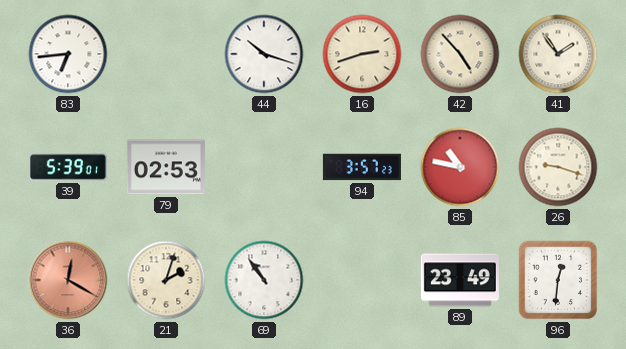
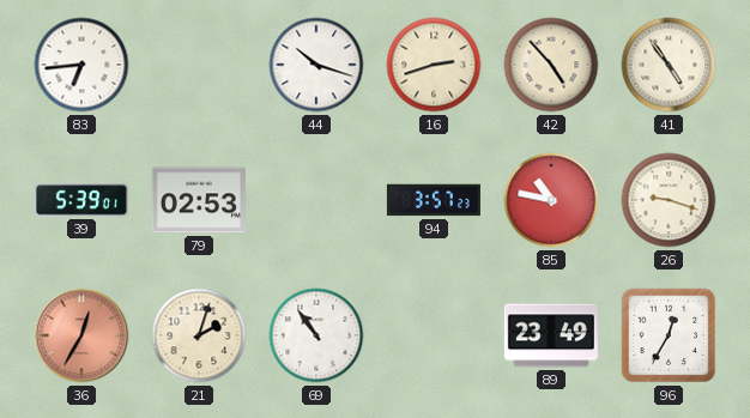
41: 1:54 -> 4:54
36: 12:20 -> 12:35
96: 12:31 -> 12:35
